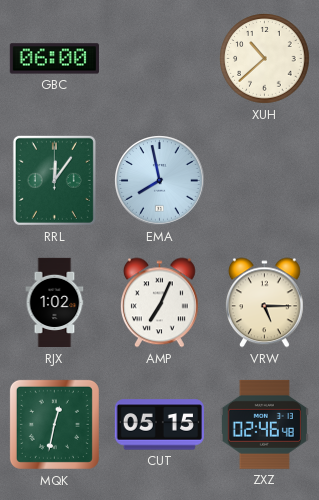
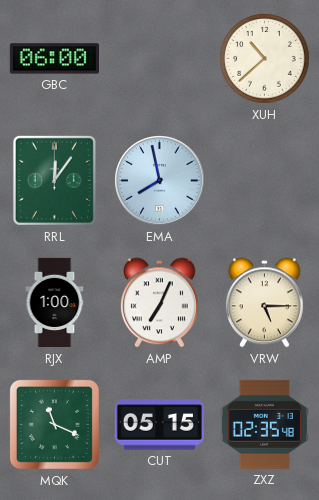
RJX: 1:02 -> 1:00
MQK: 12:32 -> 11:19
ZXZ: 02:46 -> 02:35
